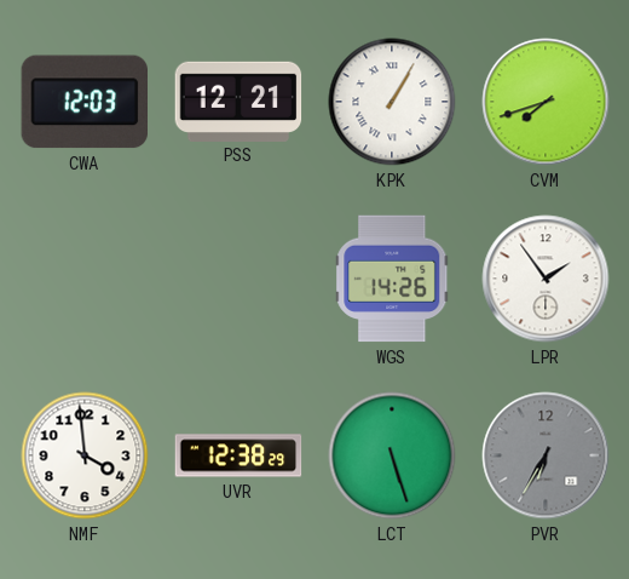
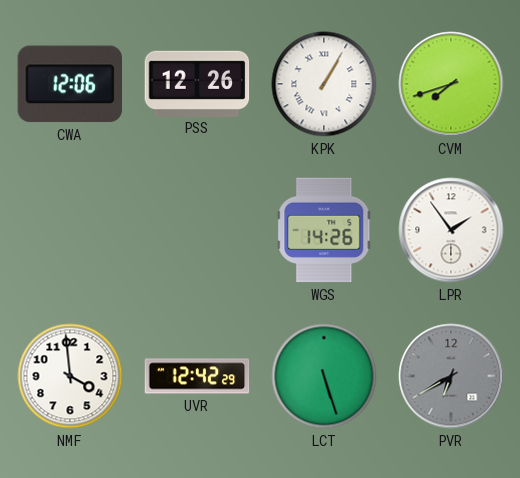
CWA: 12:03 -> 12:06
PSS: 12:21 -> 12:26
UVR: 12:38 -> 12:42
PVR: 6:35 -> 6:40
